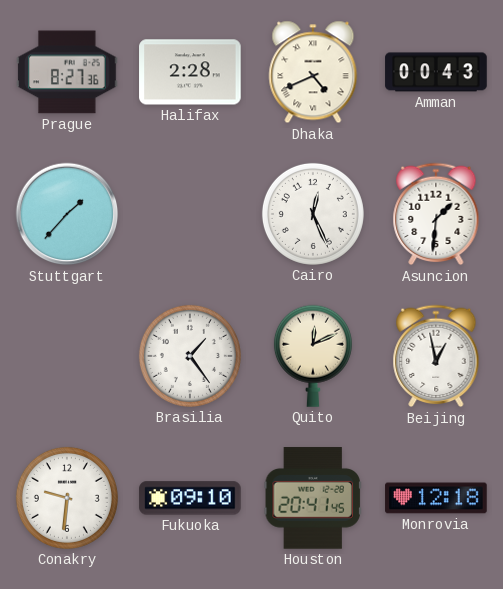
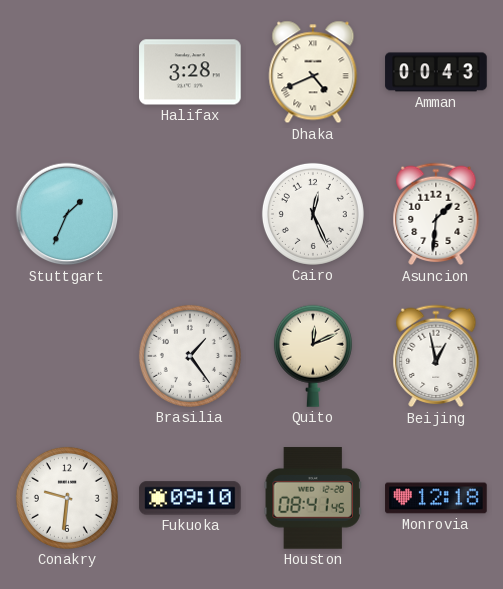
Prague: 8:27 -> none
Halifax: 2:28 -> 3:28
Stuttgart: 1:37 -> 1:34
Houston: 20:41 -> 08:41
